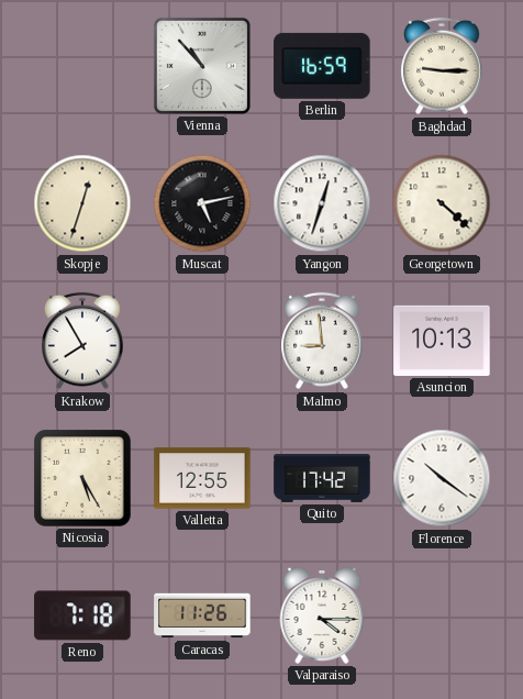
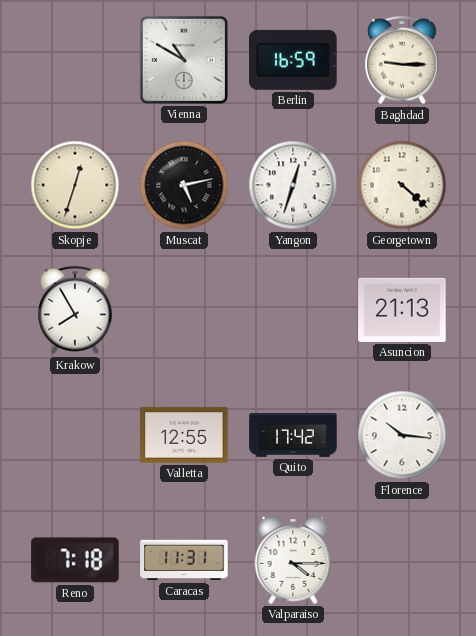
Vienna: 10:53 -> 10:50
Malmo: 8:59 -> none
Asuncion: 10:13 -> 21:13
Nicosia: 5:25 -> none
Florence: 10:21 -> 10:16
Caracas: 11:26 -> 11:31
